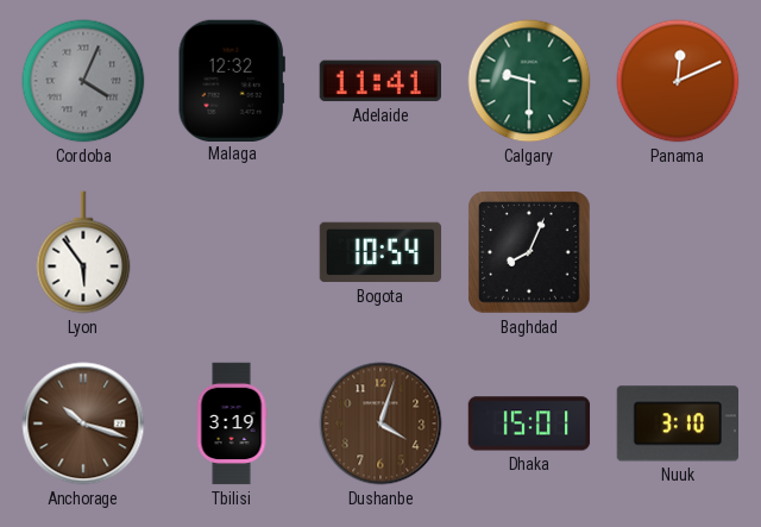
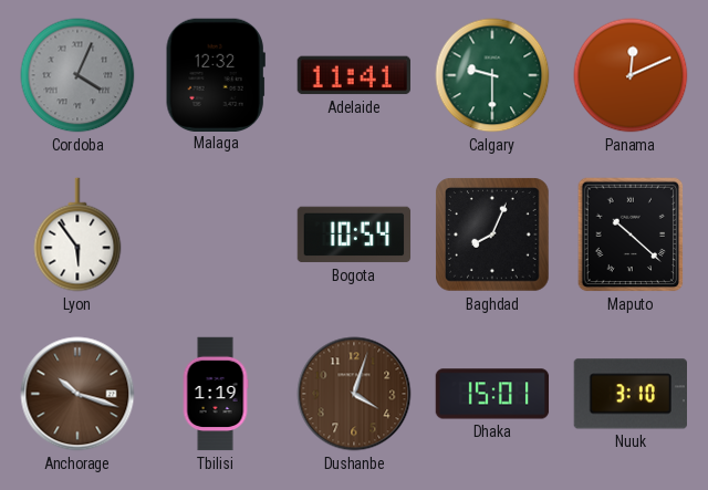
Maputo: none -> 10:22
Tbilisi: 3:19 -> 1:19
